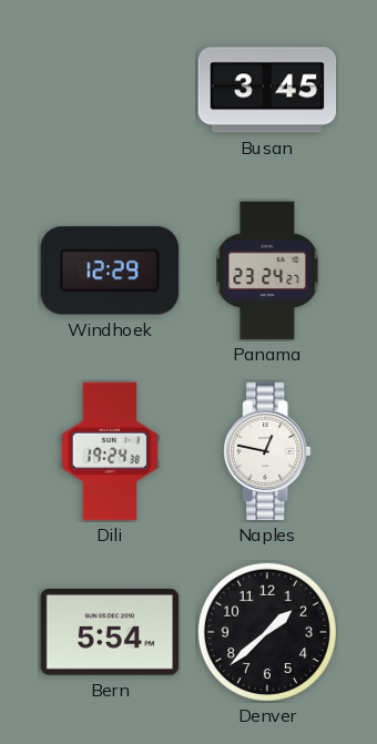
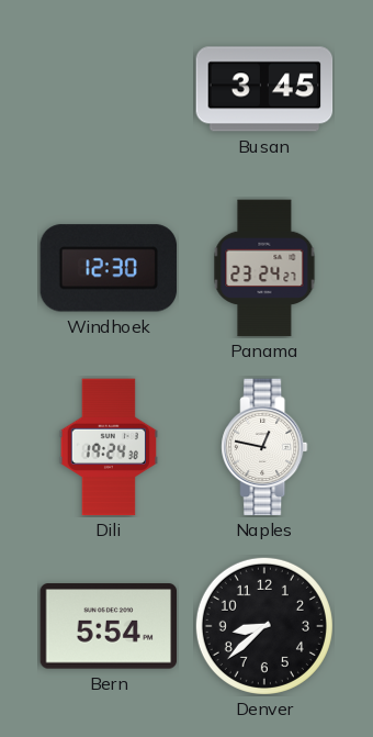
Windhoek: 12:29 -> 12:30
Denver: 1:38 -> 8:38
